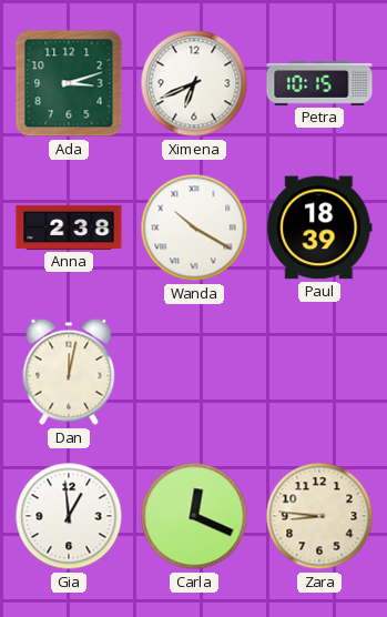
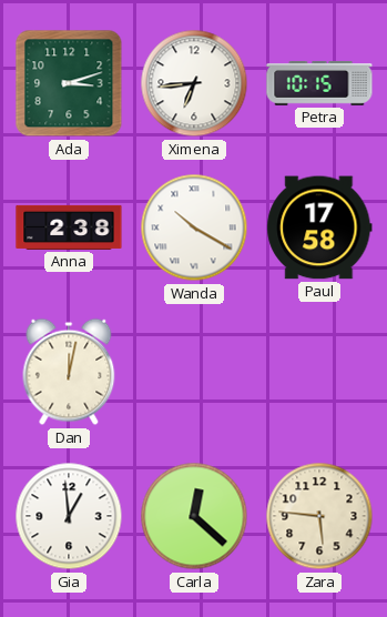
Ximena: 6:41 -> 6:44
Paul: 18:39 -> 17:58
Carla: 12:19 -> 12:22
Zara: 8:46 -> 5:46
